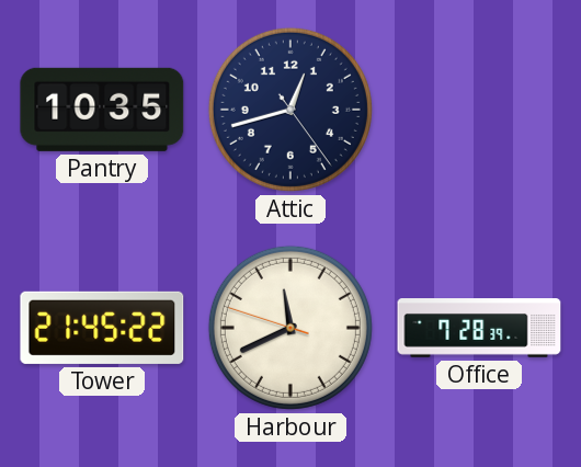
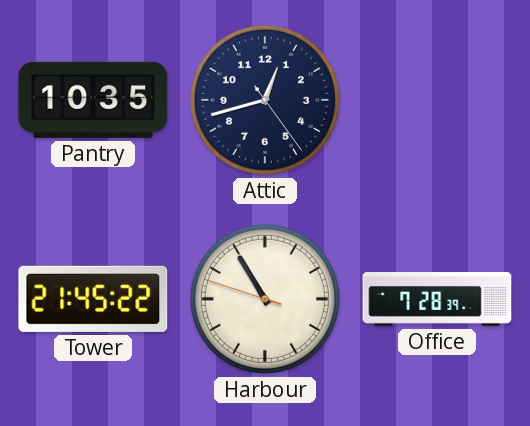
Harbour: 11:40 -> 10:54
